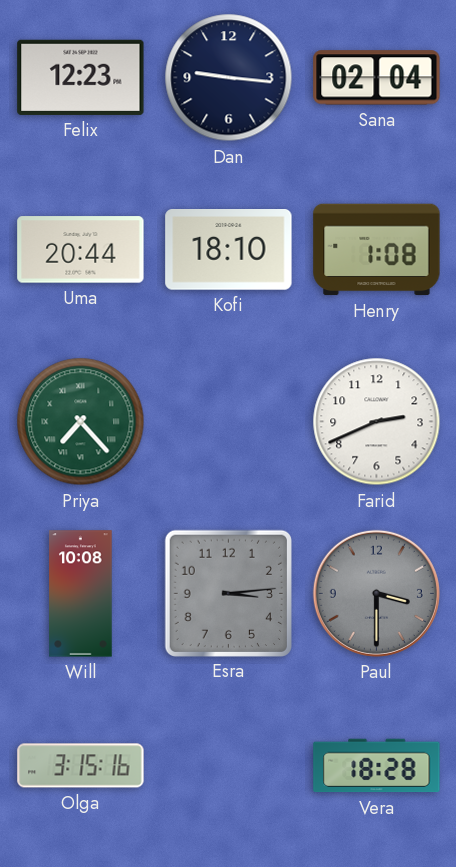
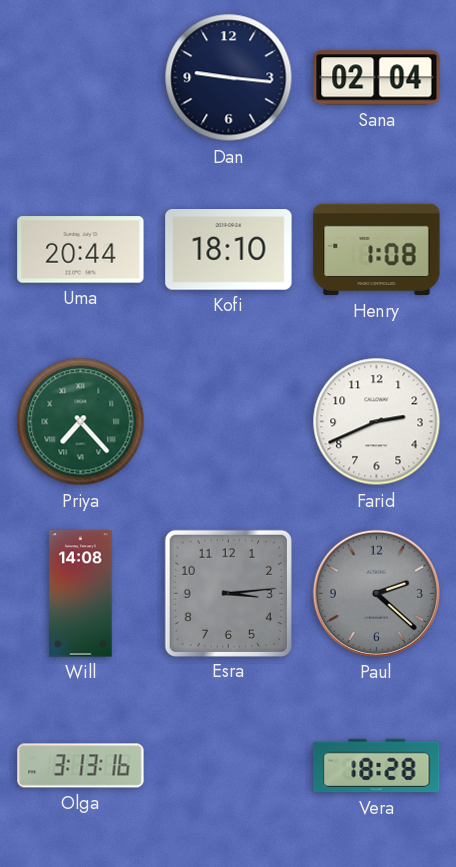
Felix: 12:23 -> none
Will: 10:08 -> 14:08
Paul: 3:30 -> 2:22
Olga: 3:15 -> 3:13
